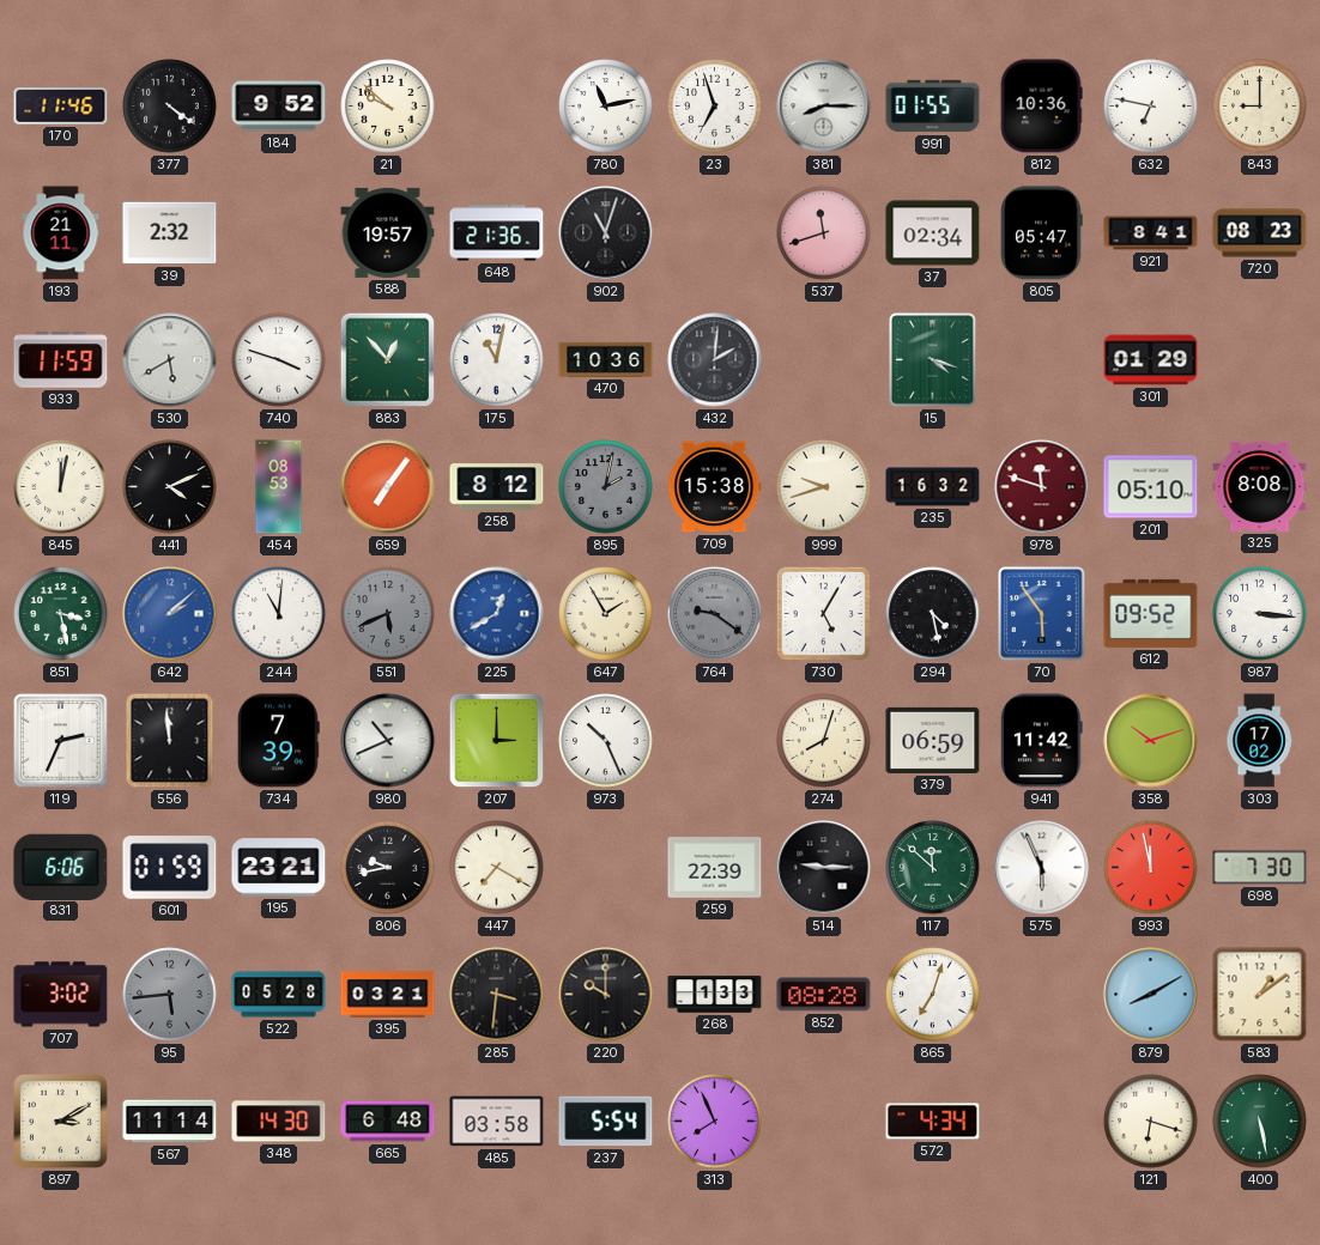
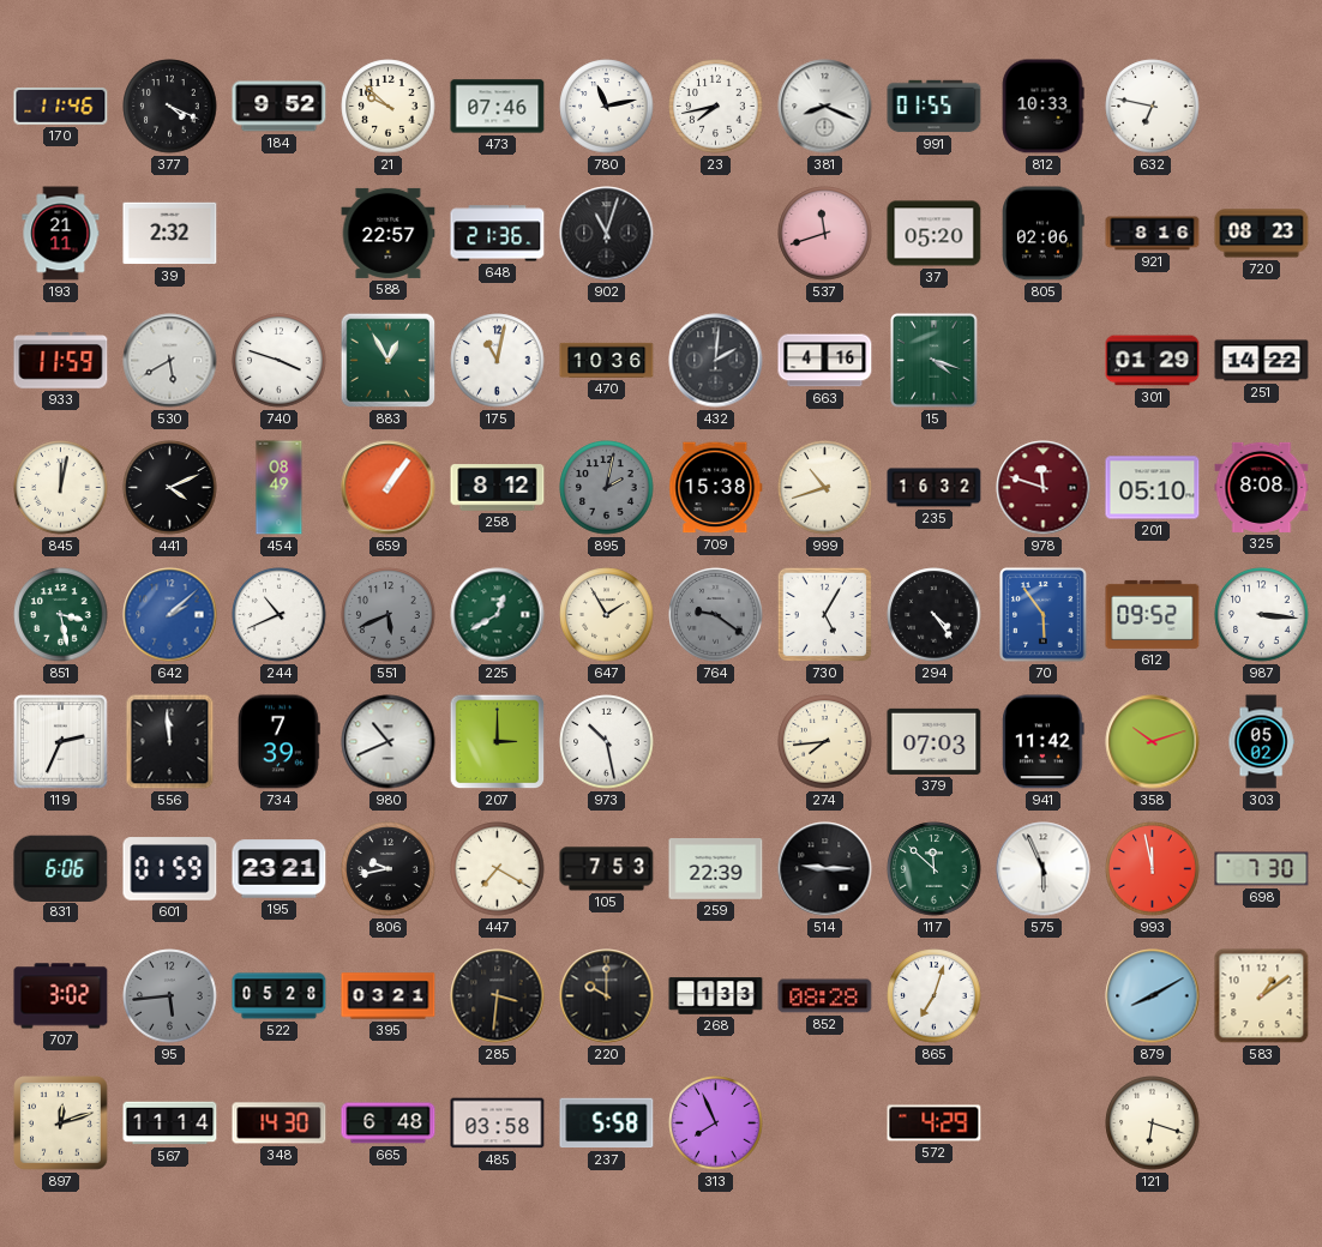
377: 4:21 -> 4:19
473: none -> 07:46
23: 6:57 -> 7:43
381: 8:15 -> 8:19
812: 10:36 -> 10:33
843: 9:00 -> none
588: 19:57 -> 22:57
37: 02:34 -> 05:20
805: 05:47 -> 02:06
921: 8:41 -> 8:16
883: 12:53 -> 12:55
663: none -> 4:16
251: none -> 14:22
454: 08:53 -> 08:49
659: 7:06 -> 1:06
999: 9:42 -> 10:42
244: 11:01 -> 10:41
225 dial: blue -> green
294: 4:28 -> 4:24
973: 10:26 -> 10:28
274: 8:03 -> 7:44
379: 06:59 -> 07:03
303: 17:02 -> 05:02
105: none -> 7:53
897: 3:10 -> 12:12
237: 5:54 -> 5:58
572: 4:34 -> 4:29
400: 5:28 -> none
